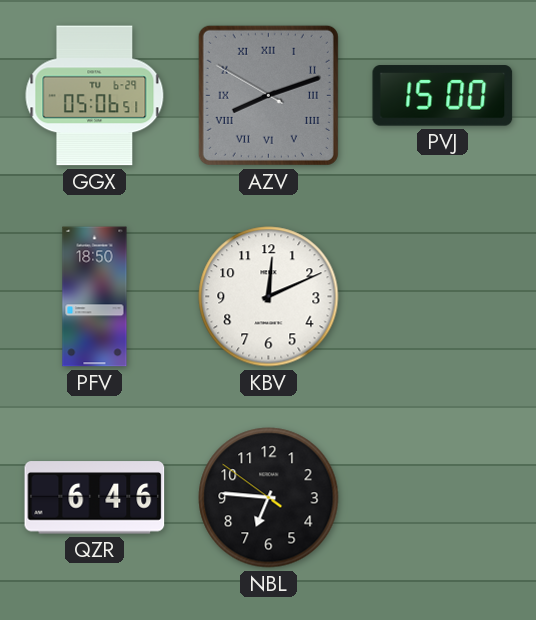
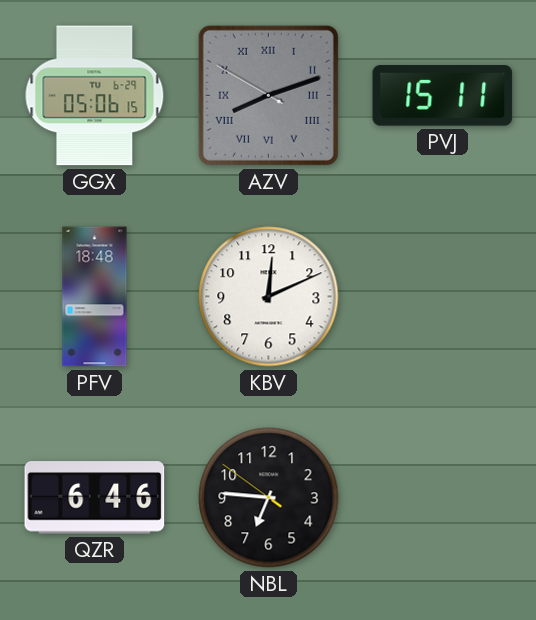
GGX: 05:06:51 -> 05:06:15
PVJ: 15:00 -> 15:11
PFV: 18:50 -> 18:48
